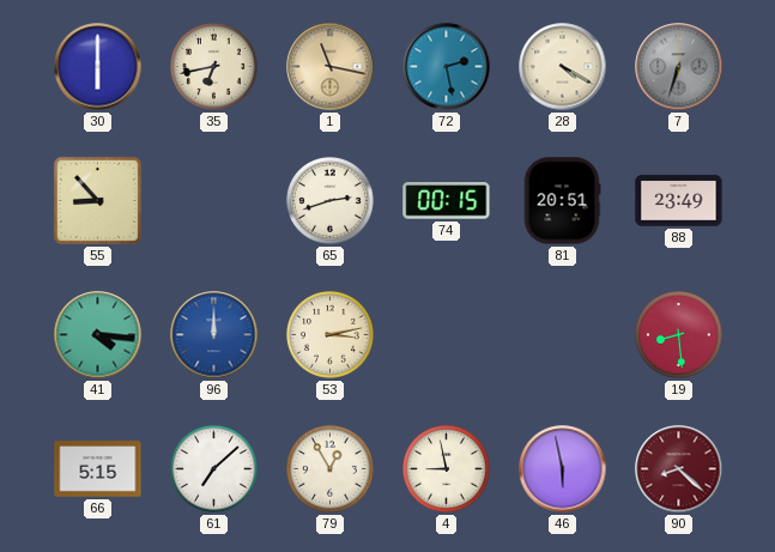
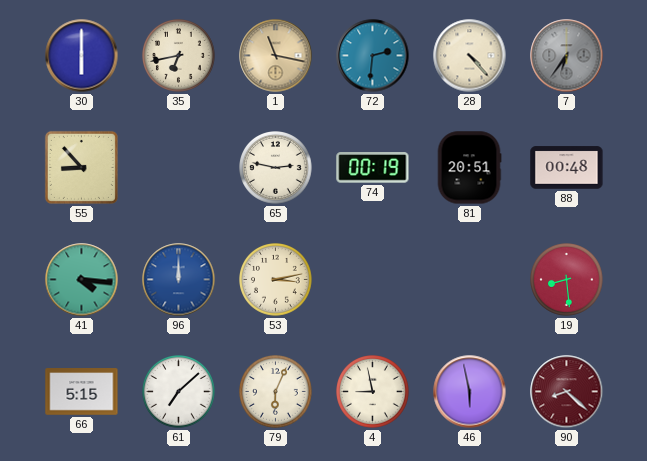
72: 2:28 -> 2:31
28: 4:20 -> 4:23
7: 6:33 -> 6:36
65: 2:42 -> 2:47
74: 00:15 -> 00:19
88: 23:49 -> 00:48
79: 12:55 -> 6:04
